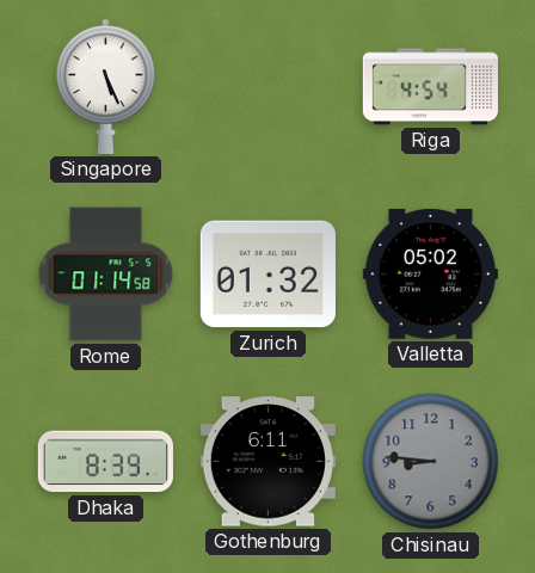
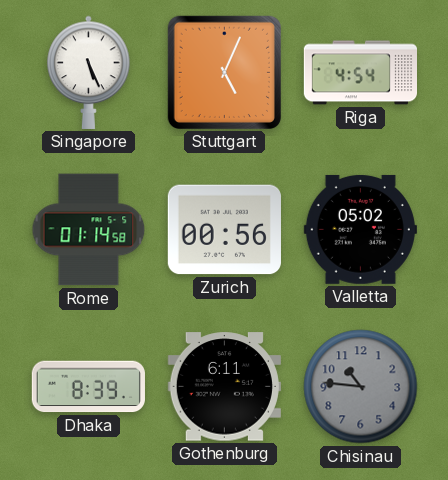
Stuttgart: none -> 5:04
Zurich: 01:32 -> 00:56
Chisinau: 8:46 -> 10:46
